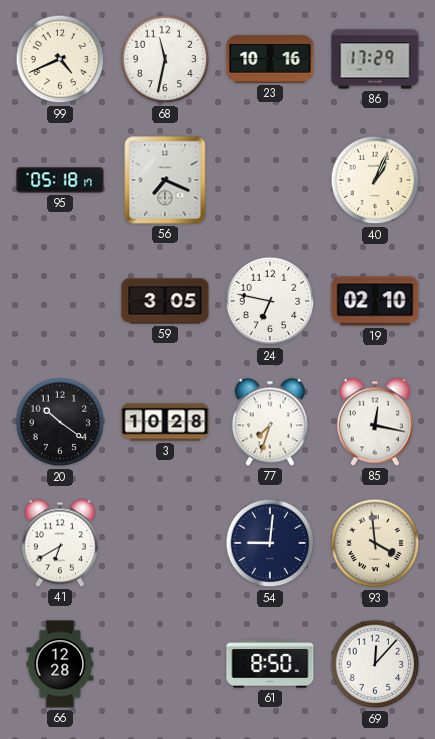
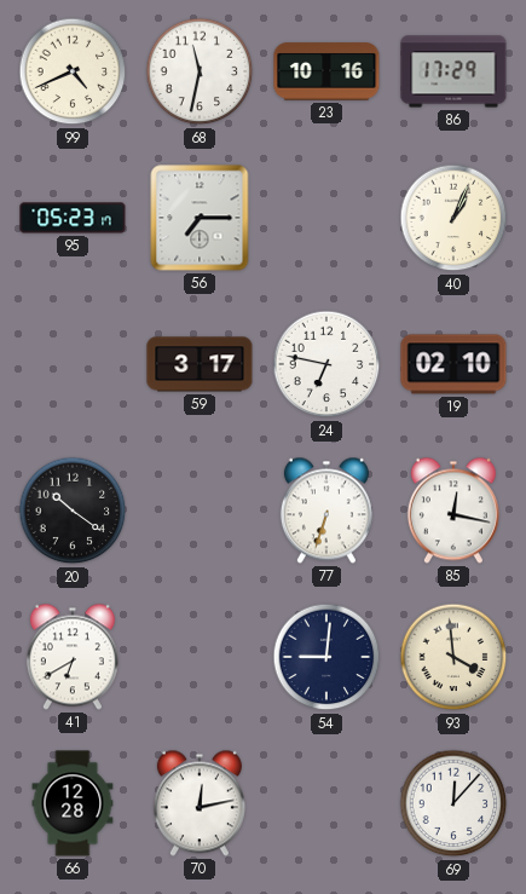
95: 05:18 -> 05:23
56: 7:19 -> 7:15
59: 3:05 -> 3:17
3: 10:28 -> none
77: 7:33 -> 6:33
70: none -> 12:13
61: 8:50 -> none
